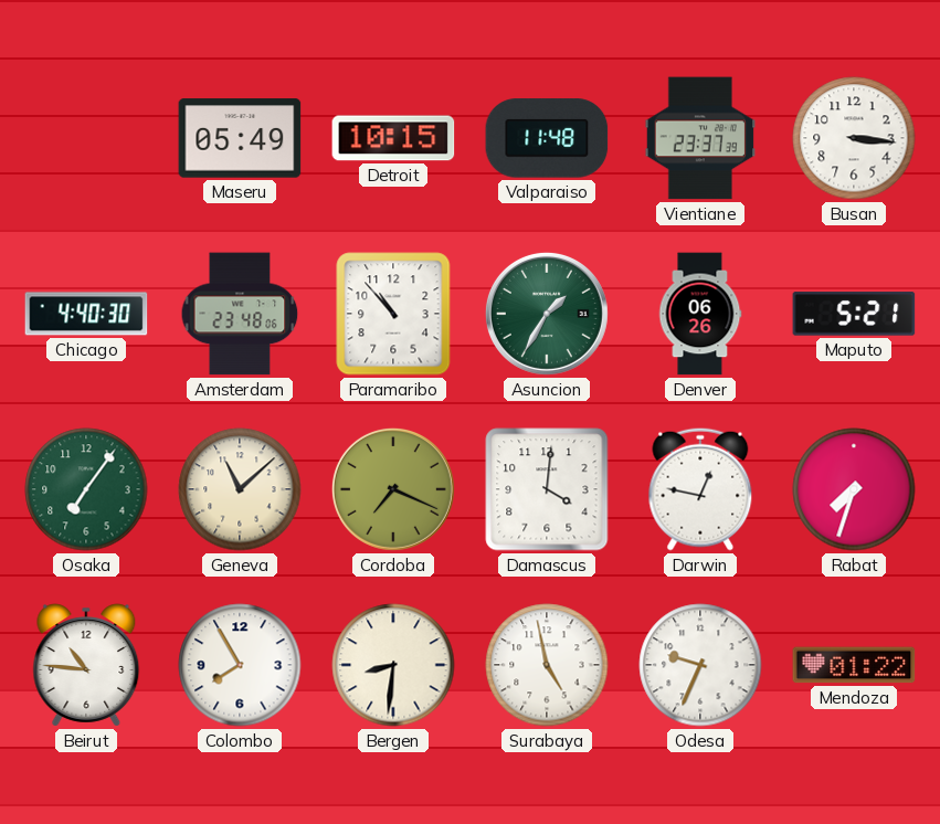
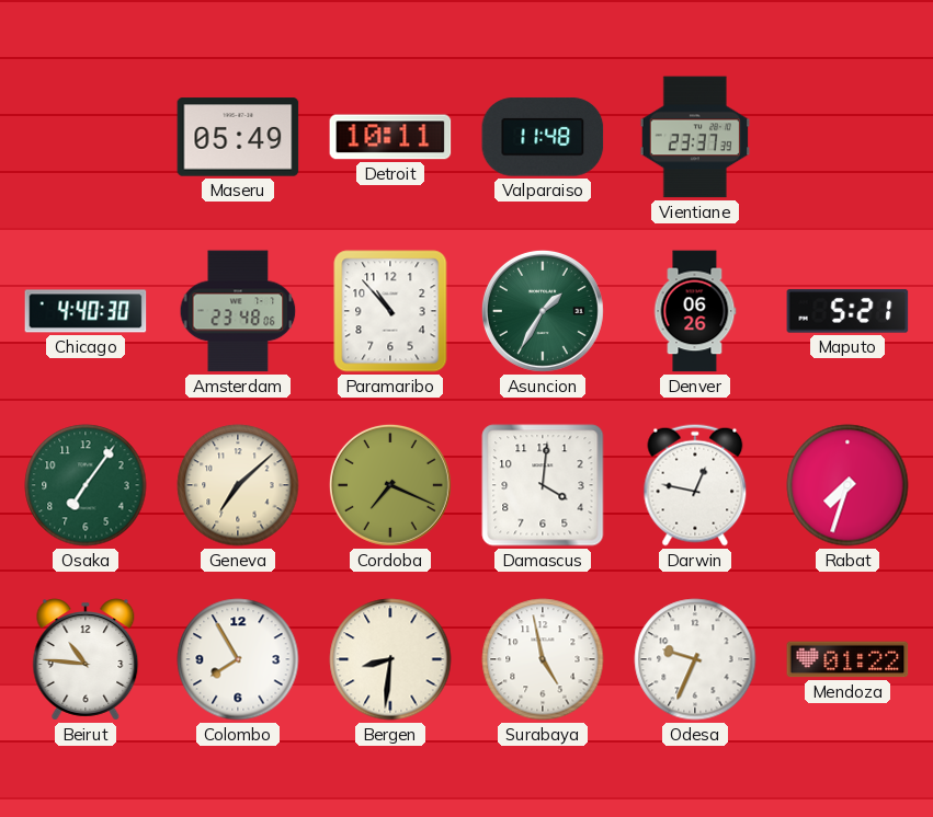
Detroit: 10:15 -> 10:11
Busan: 3:16 -> none
Geneva: 11:08 -> 7:08
